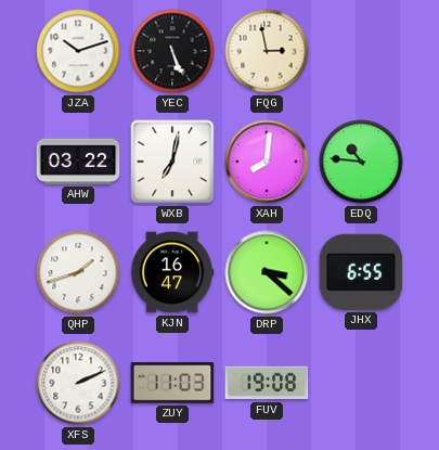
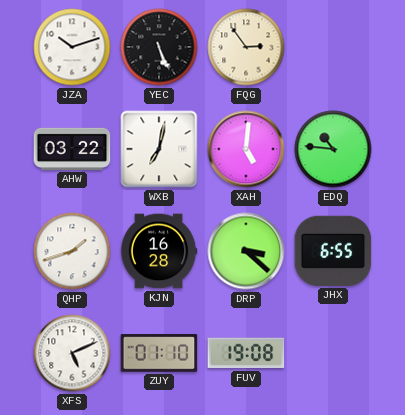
FQG: 2:58 -> 2:54
XAH: 8:01 -> 5:01
KJN: 16:47 -> 16:28
XFS: 2:11 -> 5:11
ZUY: 11:03 -> 01:10
